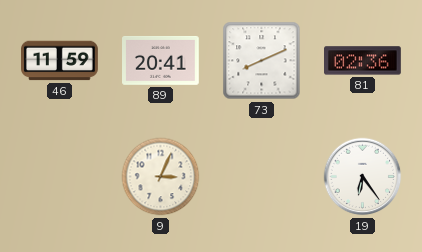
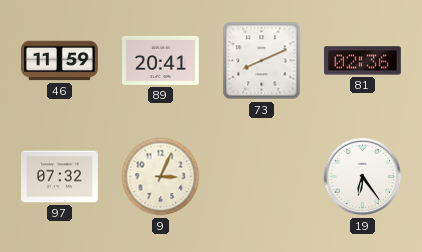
97: none -> 07:32
